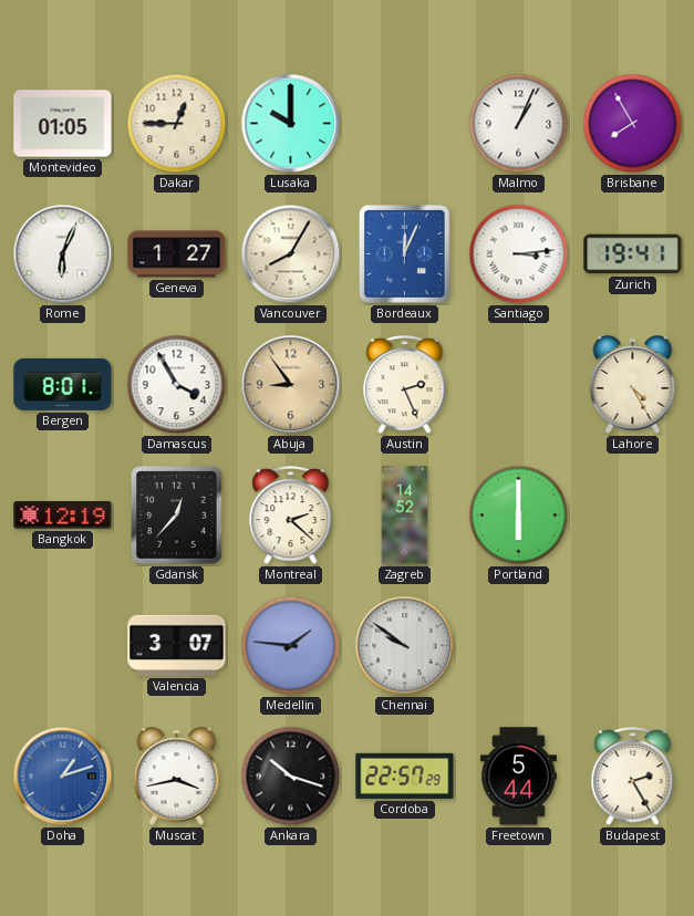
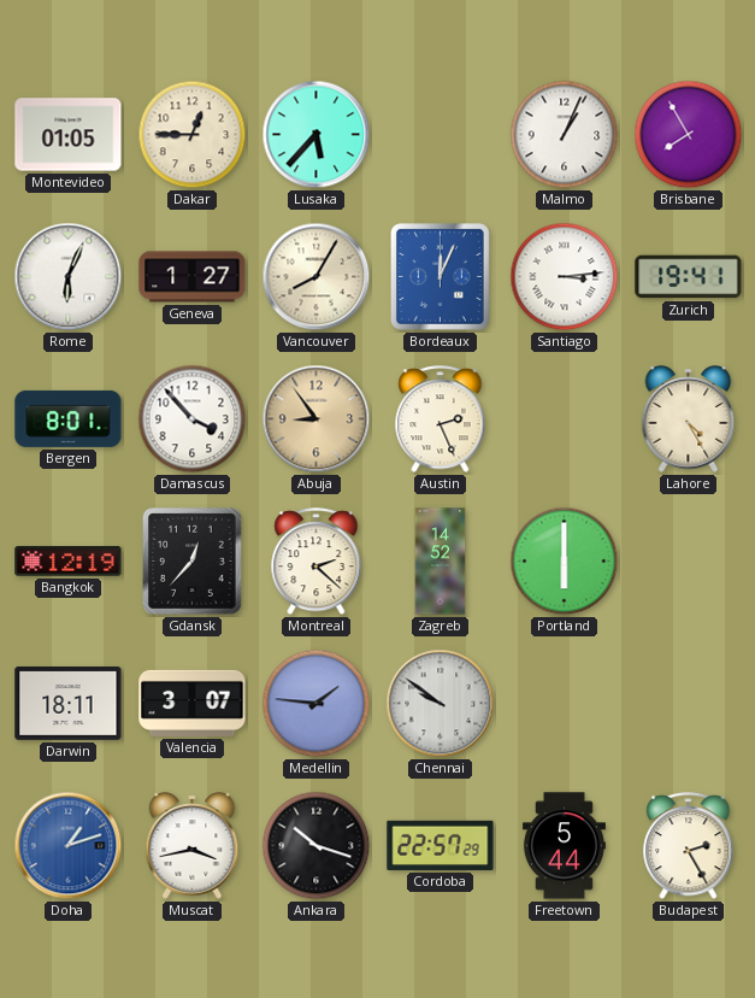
Lusaka: 10:00 -> 5:37
Damascus: 3:55 -> 3:53
Darwin: none -> 18:11
